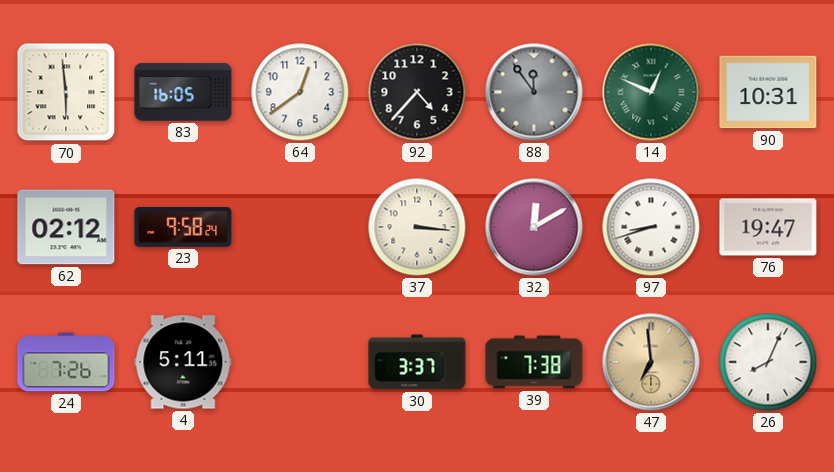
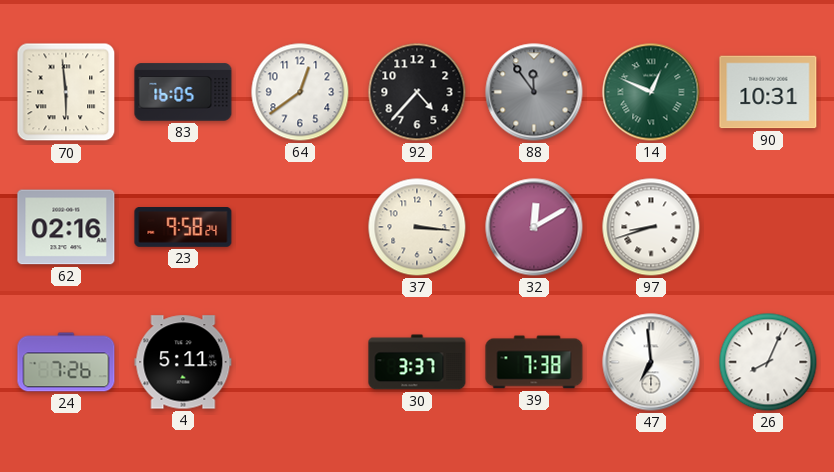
62: 02:12 -> 02:16
76: 19:47 -> none
47 dial: champagne -> white
